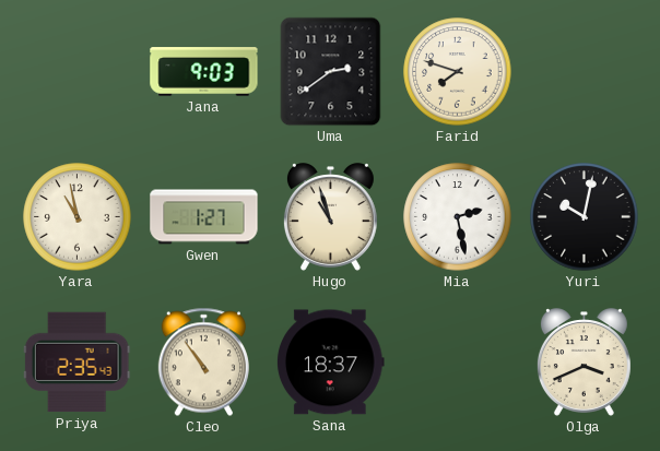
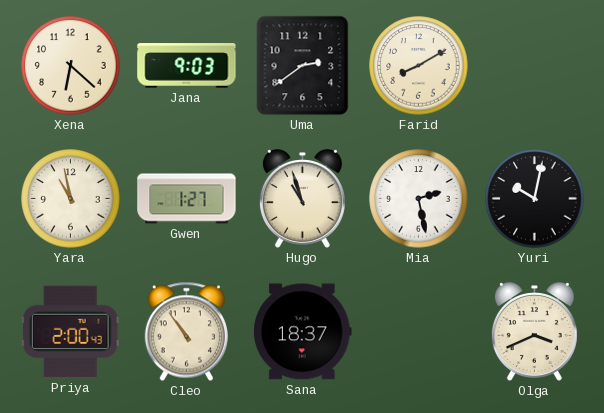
Xena: none -> 6:22
Farid: 7:48 -> 8:10
Priya: 2:35 -> 2:00
